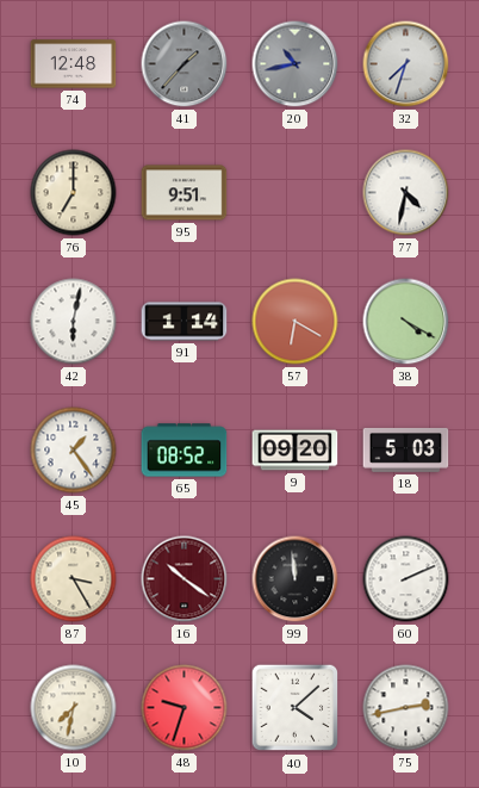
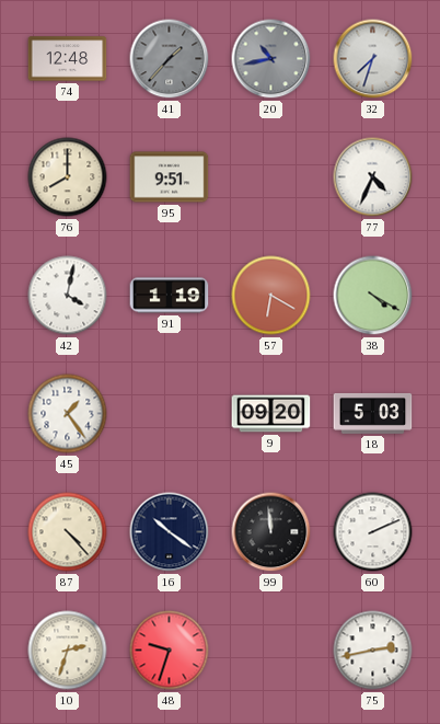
76: 7:00 -> 8:00
77: 4:32 -> 4:34
42: 6:02 -> 4:02
91: 1:14 -> 1:19
65: 08:52 -> none
87: 3:25 -> 4:23
16 dial: burgundy -> navy
10: 7:32 -> 2:33
40: 4:08 -> none
